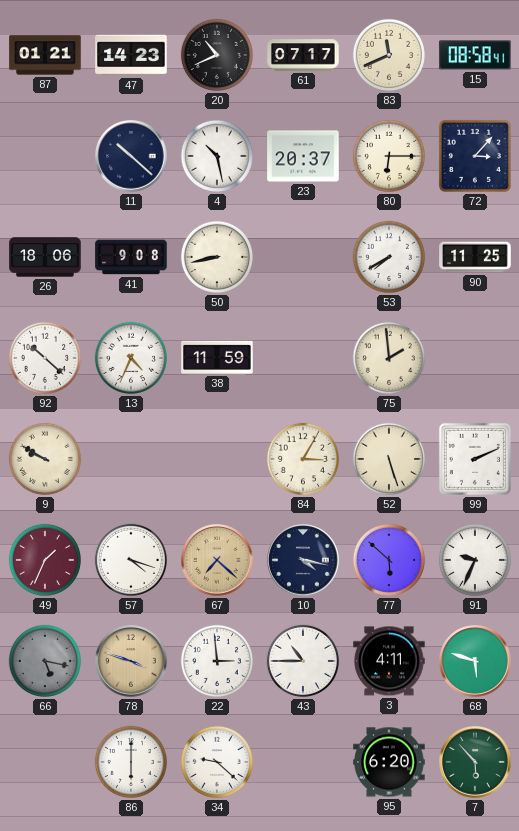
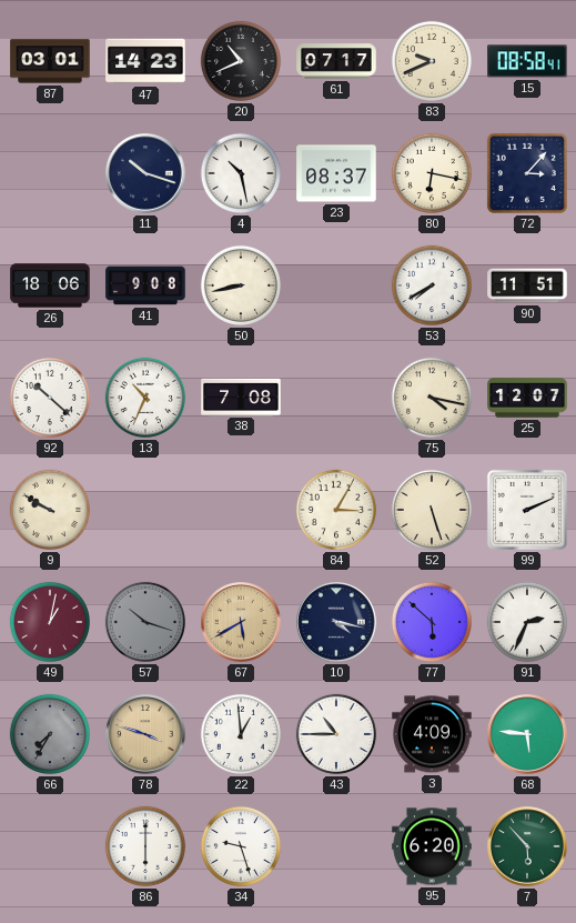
87: 01:21 -> 03:01
83: 11:41 -> 9:41
11: 10:22 -> 10:18
23: 20:37 -> 08:37
80: 6:15 -> 6:17
90: 11:25 -> 11:51
13: 4:34 -> 10:34
38: 11:59 -> 7:08
75: 1:59 -> 4:17
25: none -> 12:07
49: 1:34 -> 1:02
57: 4:18 -> 10:18
57 dial: white -> grey
67: 7:22 -> 5:40
91: 9:34 -> 2:34
66: 5:17 -> 7:35
22: 2:59 -> 12:59
3: 4:11 -> 4:09
68: 5:48 -> 5:46
34: 9:22 -> 9:27
